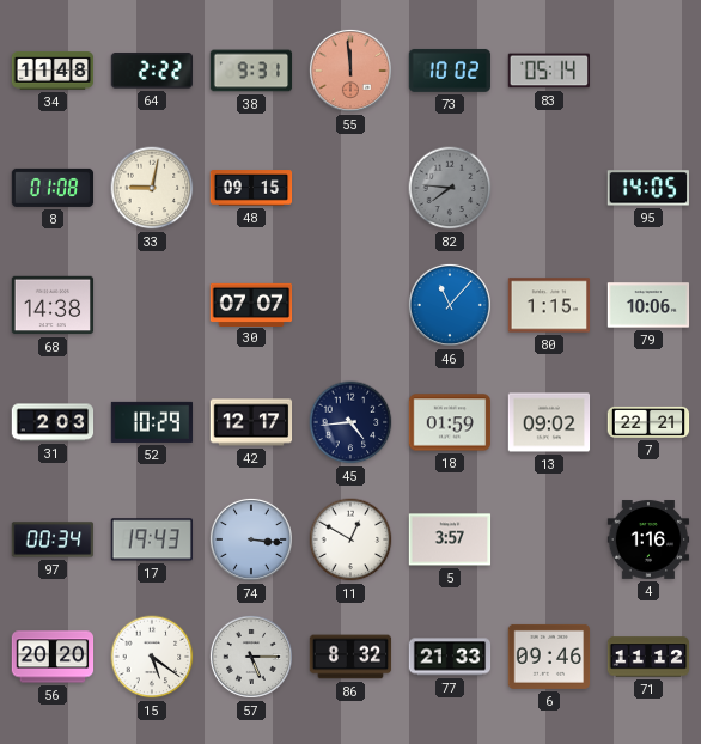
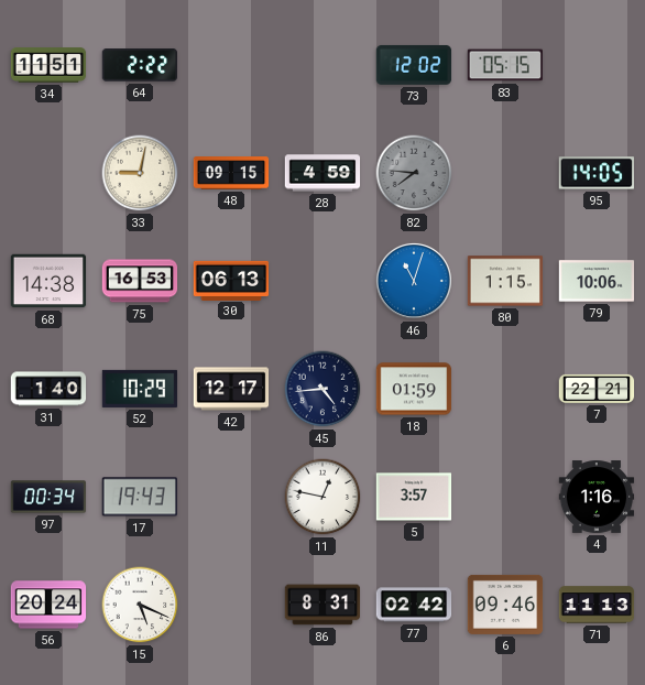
34: 11:48 -> 11:51
38: 9:31 -> none
55: 11:59 -> none
73: 10:02 -> 12:02
83: 05:14 -> 05:15
8: 01:08 -> none
28: none -> 4:59
75: none -> 16:53
30: 07:07 -> 06:13
46: 11:07 -> 11:03
31: 2:03 -> 1:40
13: 09:02 -> none
74: 3:16 -> none
11: 12:50 -> 12:47
56: 20:20 -> 20:24
15: 5:21 -> 5:19
57: 5:15 -> none
86: 8:32 -> 8:31
77: 21:33 -> 02:42
71: 11:12 -> 11:13
